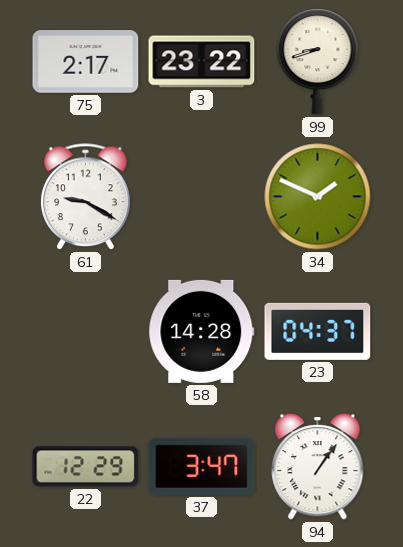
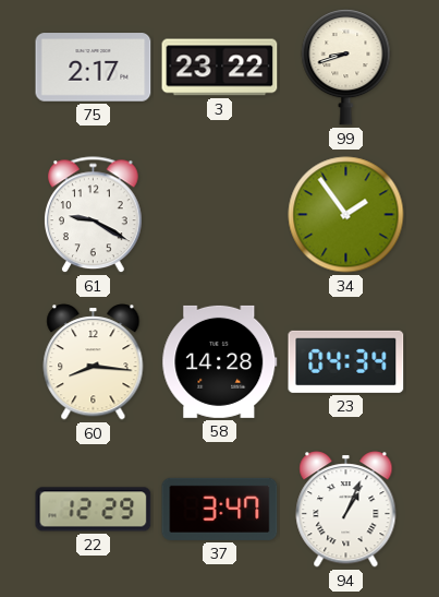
34: 1:49 -> 1:54
60: none -> 8:16
23: 04:37 -> 04:34
94: 1:06 -> 1:04
